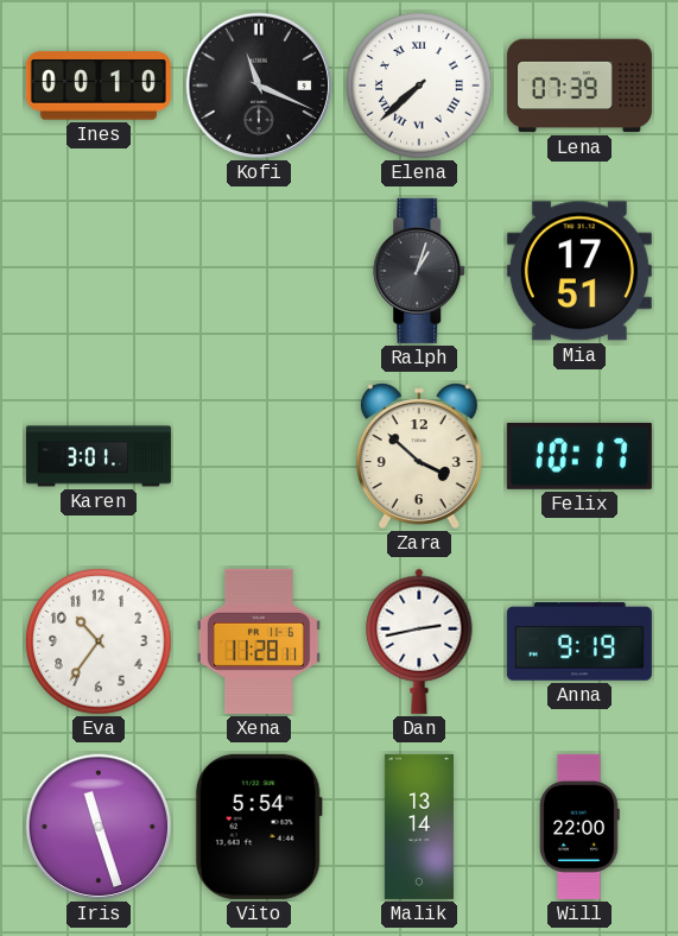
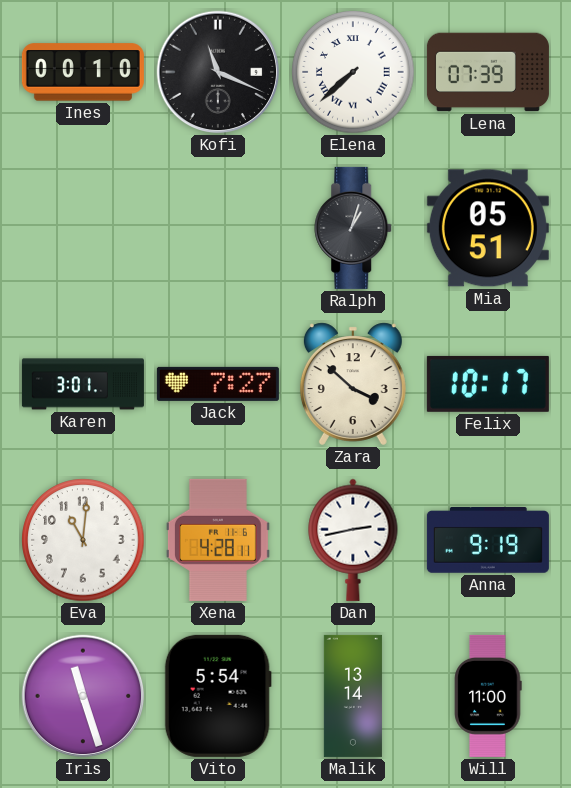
Mia: 17:51 -> 05:51
Jack: none -> 7:27
Eva: 10:36 -> 11:01
Xena: 11:28 -> 4:28
Will: 22:00 -> 11:00
